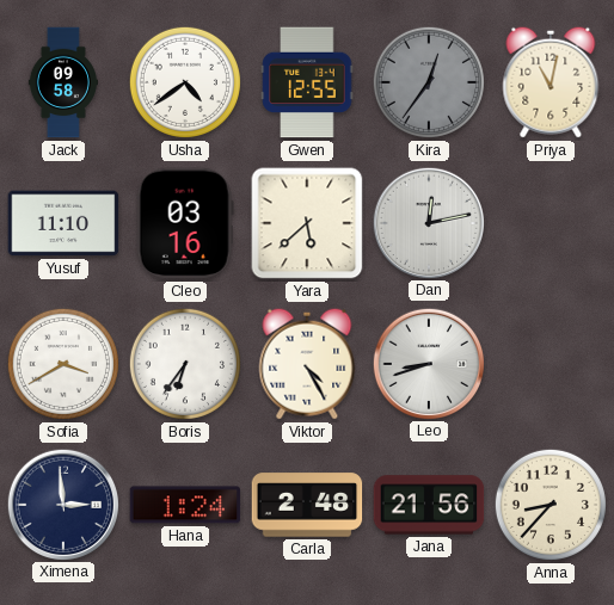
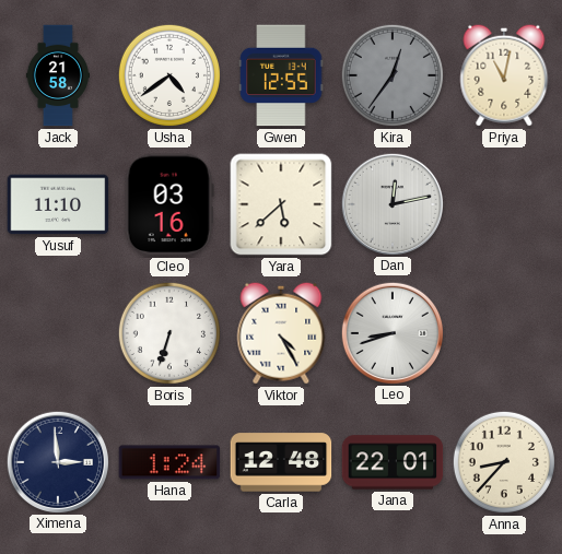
Jack: 09:58 -> 21:58
Sofia: 3:40 -> none
Boris: 6:36 -> 6:33
Carla: 2:48 -> 12:48
Jana: 21:56 -> 22:01
